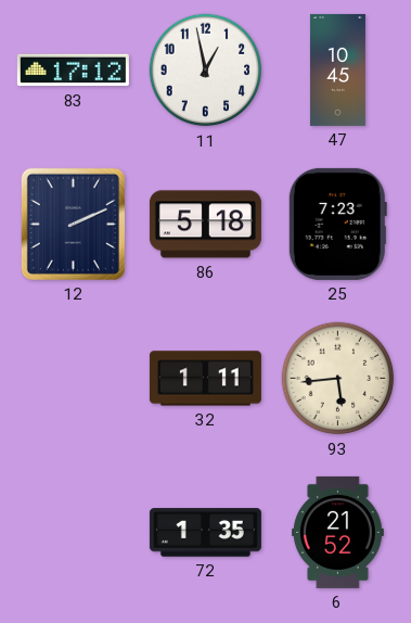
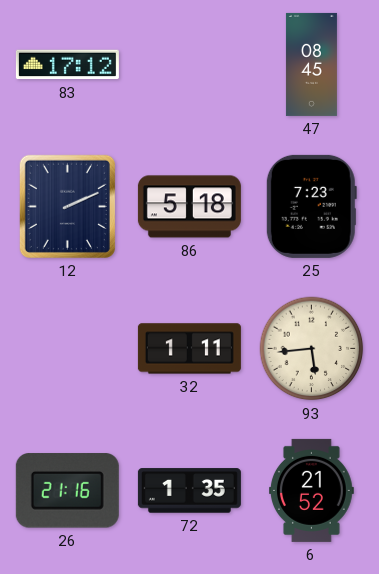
11: 12:58 -> none
47: 10:45 -> 08:45
26: none -> 21:16
